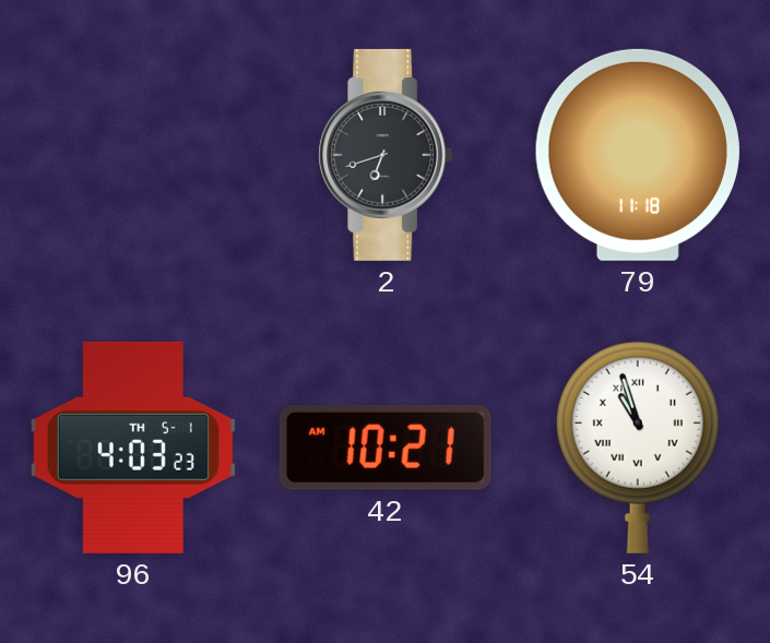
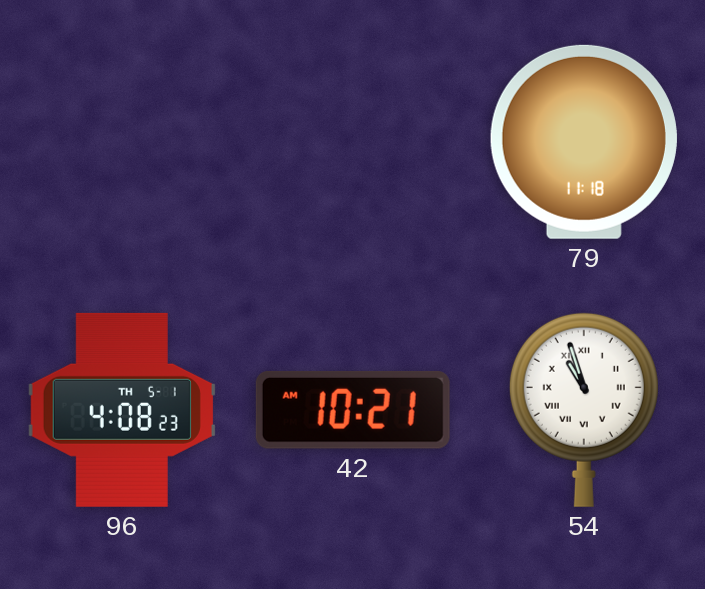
2: 6:42 -> none
96: 4:03 -> 4:08
